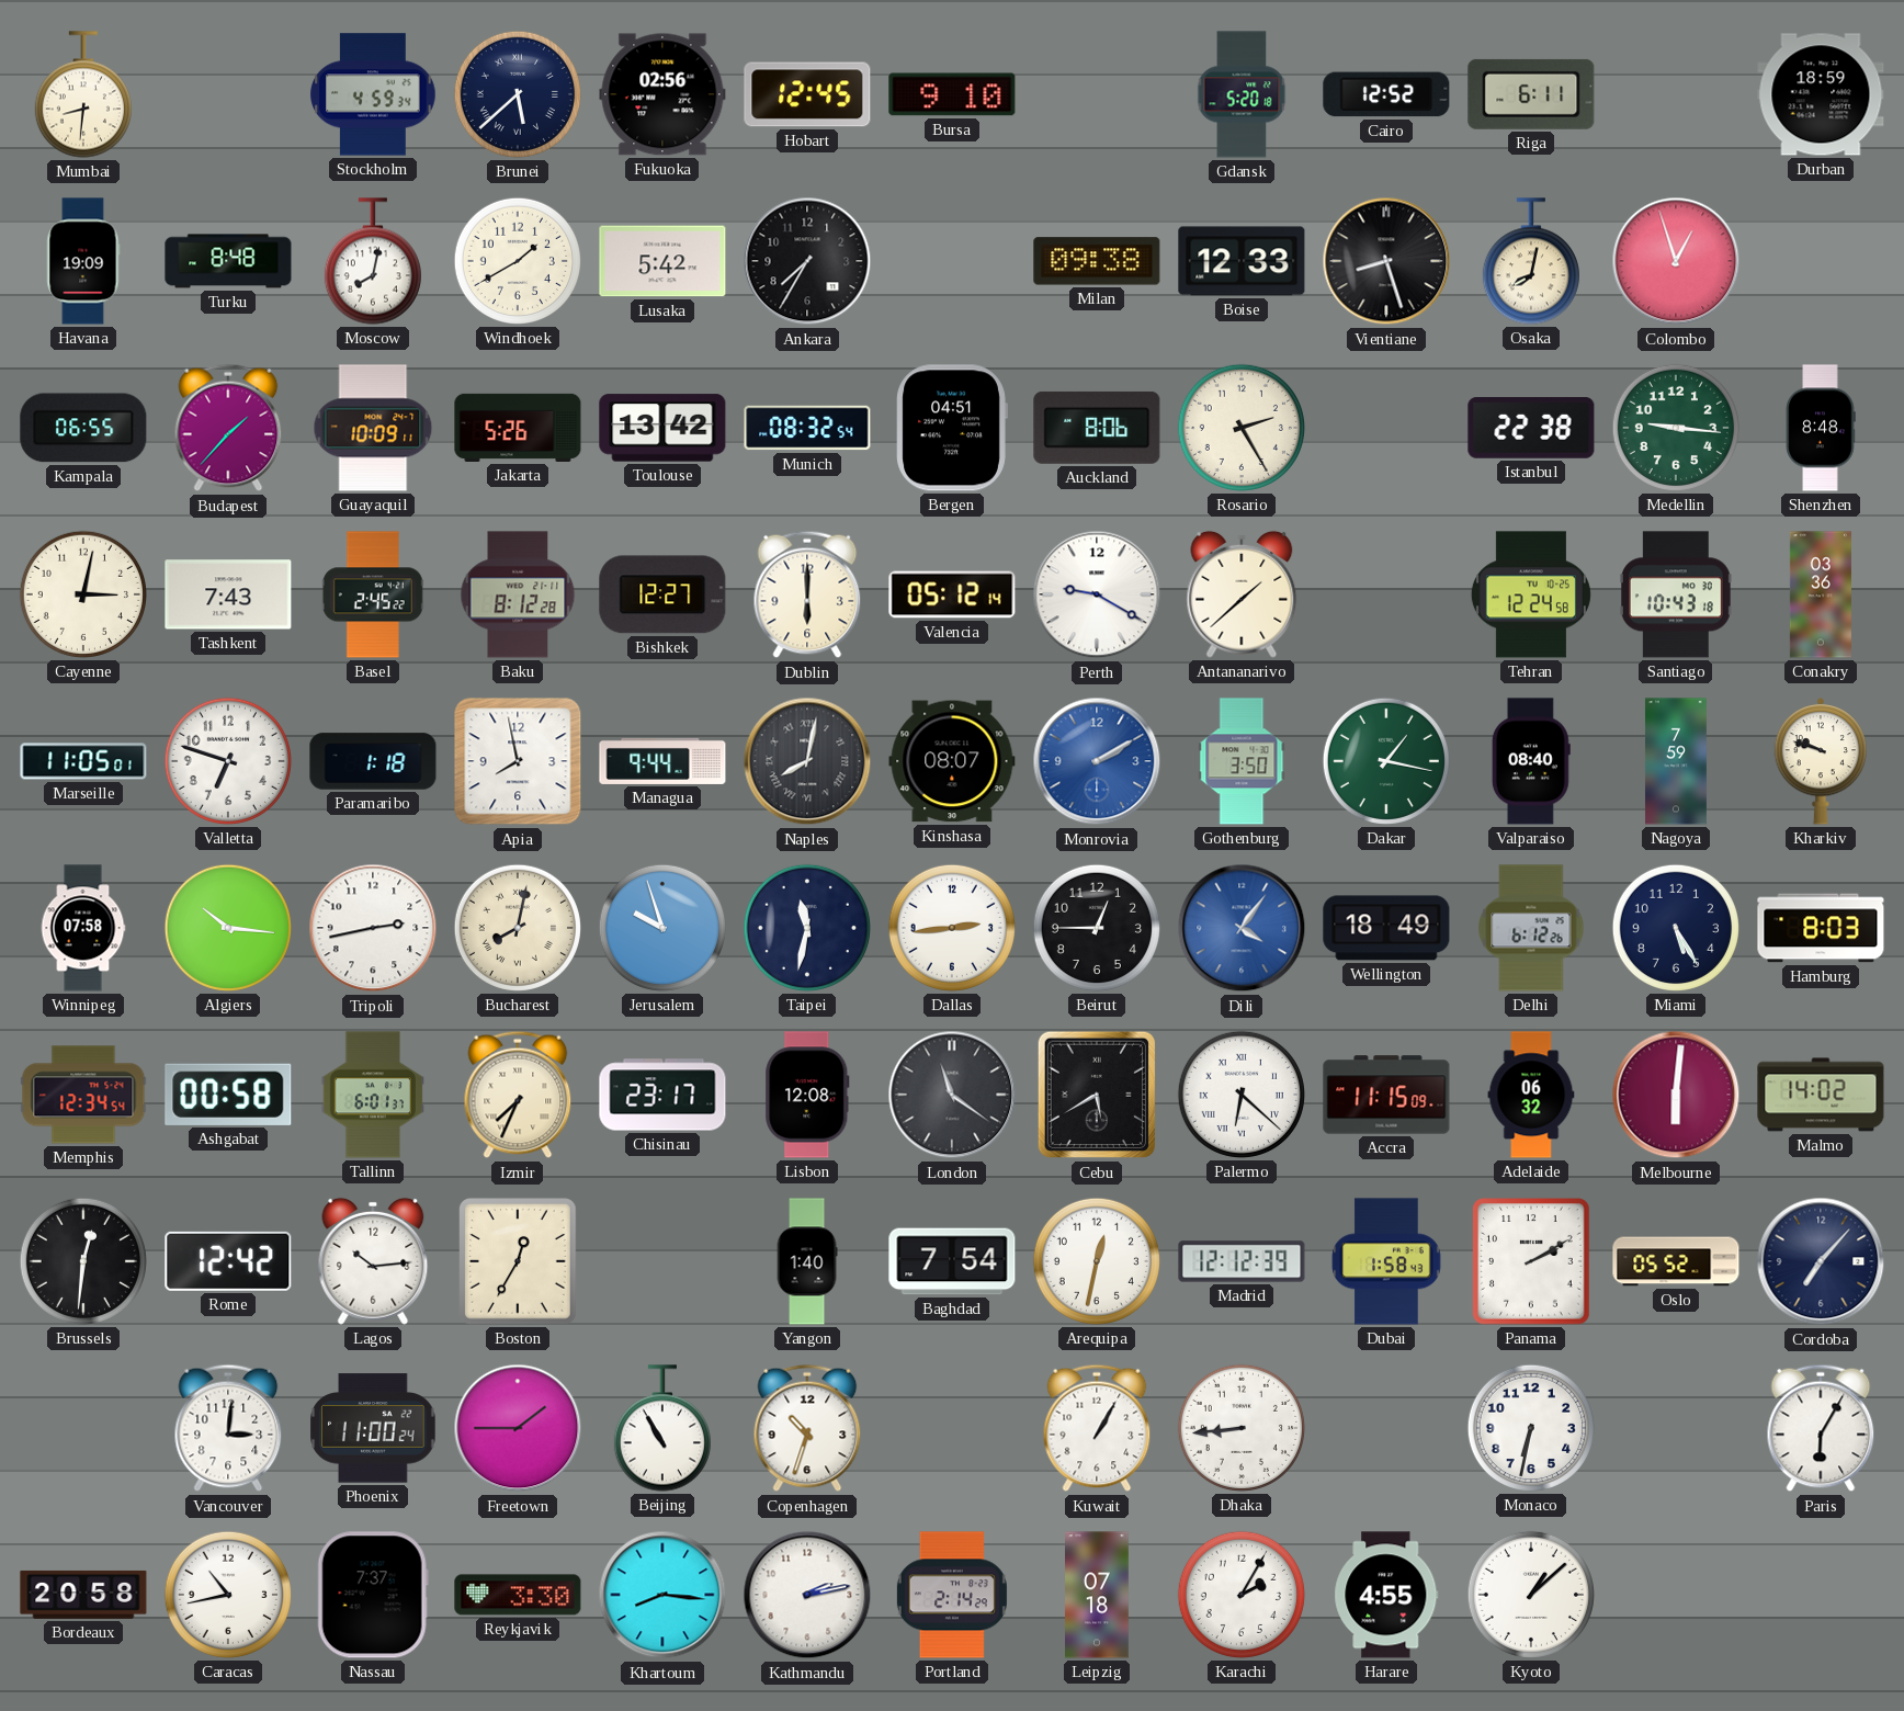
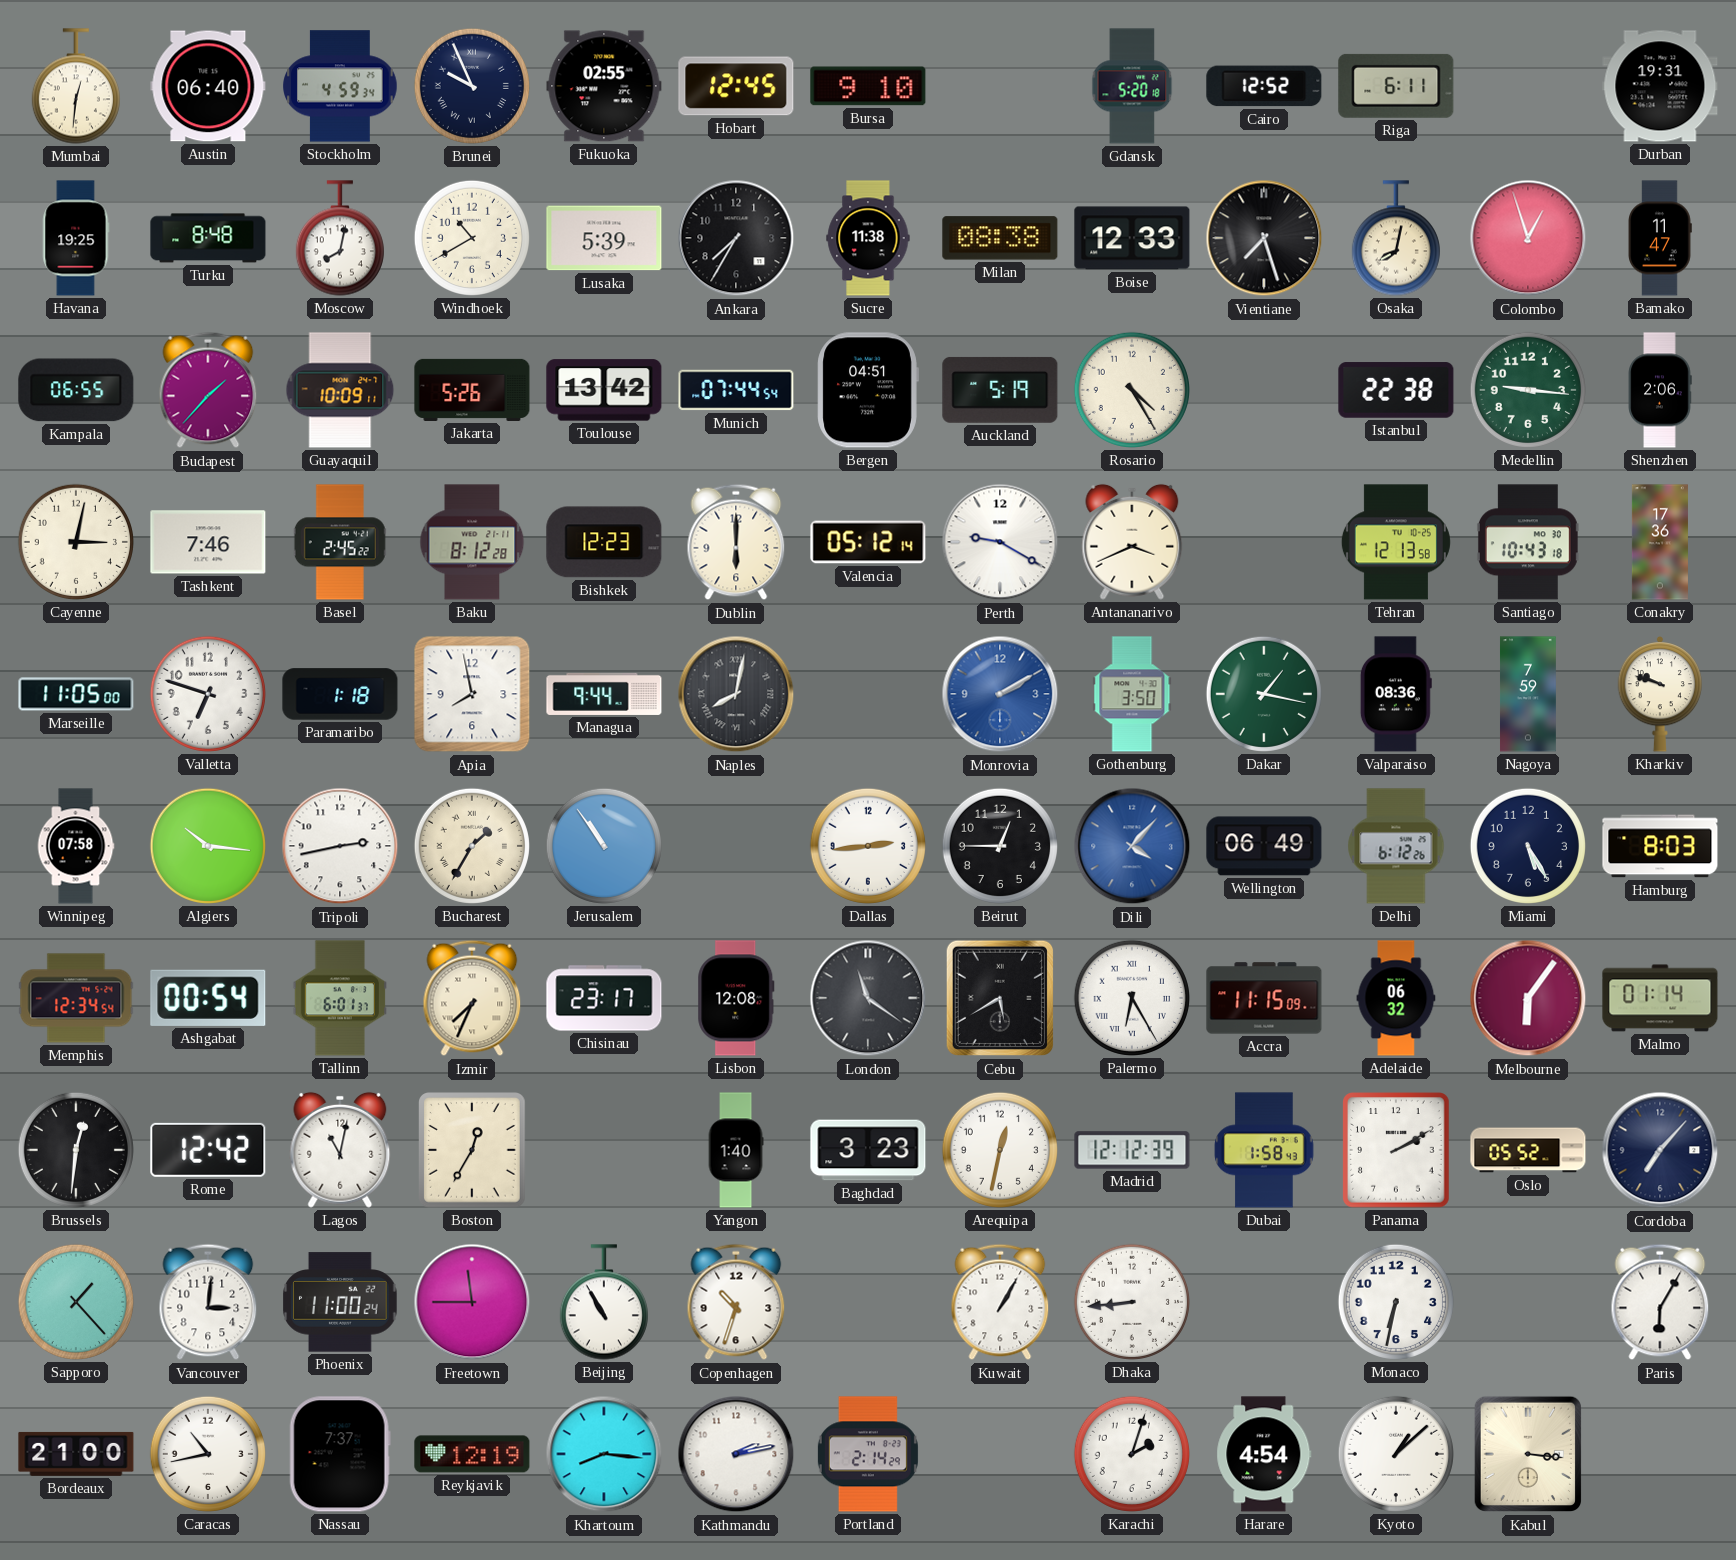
Mumbai: 8:31 -> 12:31
Austin: none -> 06:40
Brunei: 5:38 -> 9:56
Fukuoka: 02:56 -> 02:55
Durban: 18:59 -> 19:31
Havana: 19:09 -> 19:25
Windhoek: 1:40 -> 10:40
Lusaka: 5:42 -> 5:39
Sucre: none -> 11:38
Milan: 09:38 -> 08:38
Vientiane: 8:27 -> 7:27
Bamako: none -> 11:47
Munich: 08:32 -> 07:44
Auckland: 8:06 -> 5:19
Rosario: 2:25 -> 4:25
Shenzhen: 8:48 -> 2:06
Tashkent: 7:43 -> 7:46
Bishkek: 12:27 -> 12:23
Antananarivo: 1:38 -> 3:41
Tehran: 12:24 -> 12:13
Conakry: 03:36 -> 17:36
Marseille: 11:05:01 -> 11:05:00
Kinshasa: 08:07 -> none
Valparaiso: 08:40 -> 08:36
Bucharest: 8:02 -> 1:35
Jerusalem: 9:57 -> 10:54
Taipei: 11:32 -> none
Dili: 4:06 -> 4:07
Wellington: 18:49 -> 06:49
Ashgabat: 00:58 -> 00:54
Palermo: 6:22 -> 6:25
Melbourne: 6:01 -> 6:06
Malmo: 14:02 -> 01:14
Lagos: 10:14 -> 11:02
Baghdad: 7:54 -> 3:23
Sapporo: none -> 1:23
Freetown: 1:45 -> 11:45
Bordeaux: 20:58 -> 21:00
Reykjavik: 3:30 -> 12:19
Leipzig: 07:18 -> none
Karachi: 2:05 -> 2:03
Harare: 4:55 -> 4:54
Kabul: none -> 3:16
